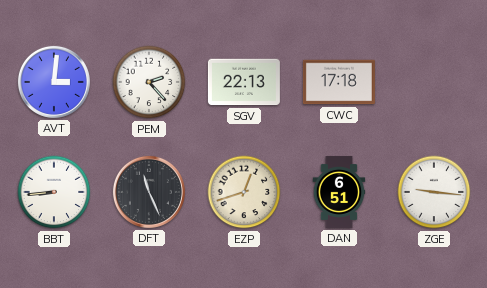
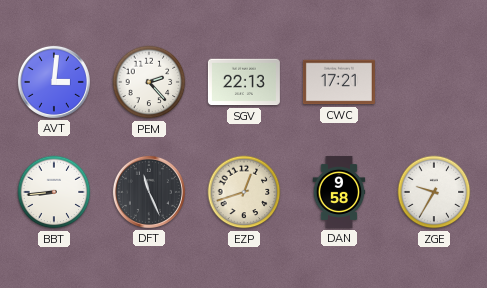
CWC: 17:18 -> 17:21
DAN: 6:51 -> 9:58
ZGE: 9:16 -> 9:35
